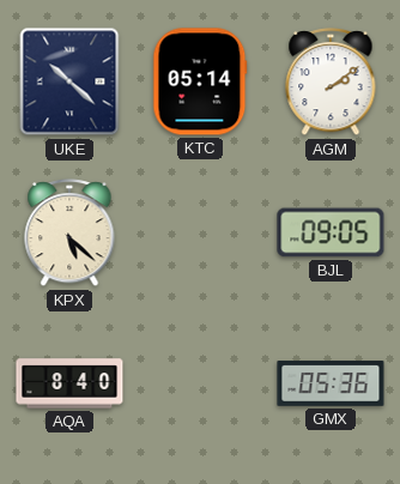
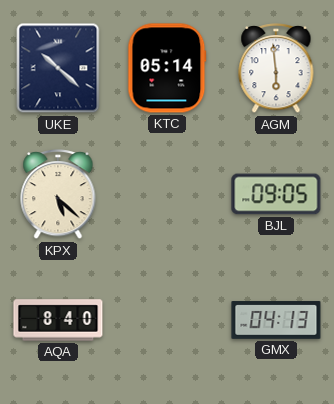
AGM: 2:09 -> 5:59
GMX: 05:36 -> 04:13
